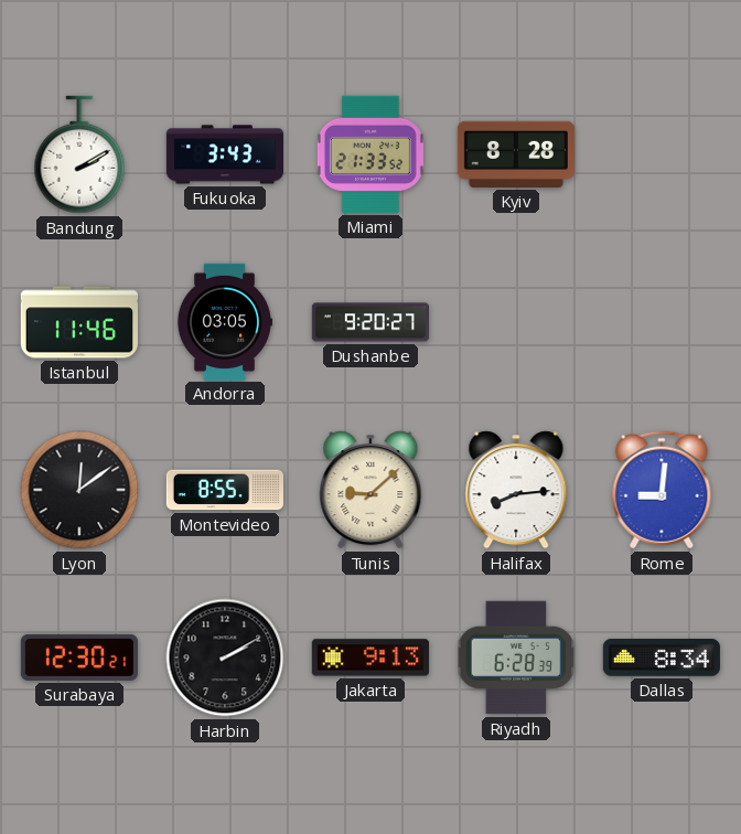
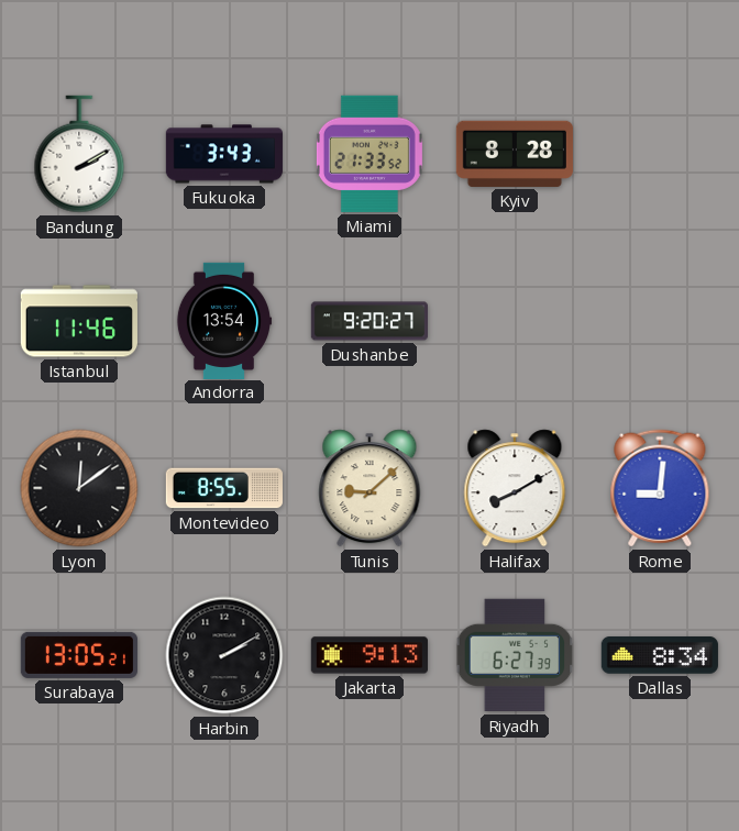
Andorra: 03:05 -> 13:54
Halifax: 8:14 -> 8:10
Surabaya: 12:30 -> 13:05
Riyadh: 6:28 -> 6:27
